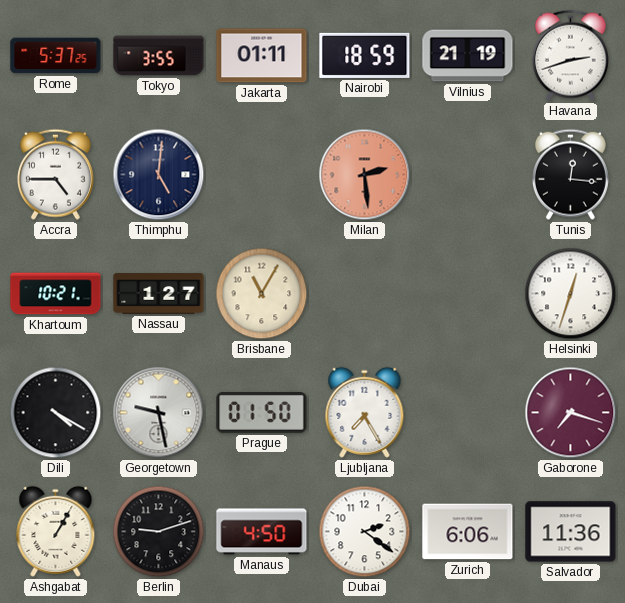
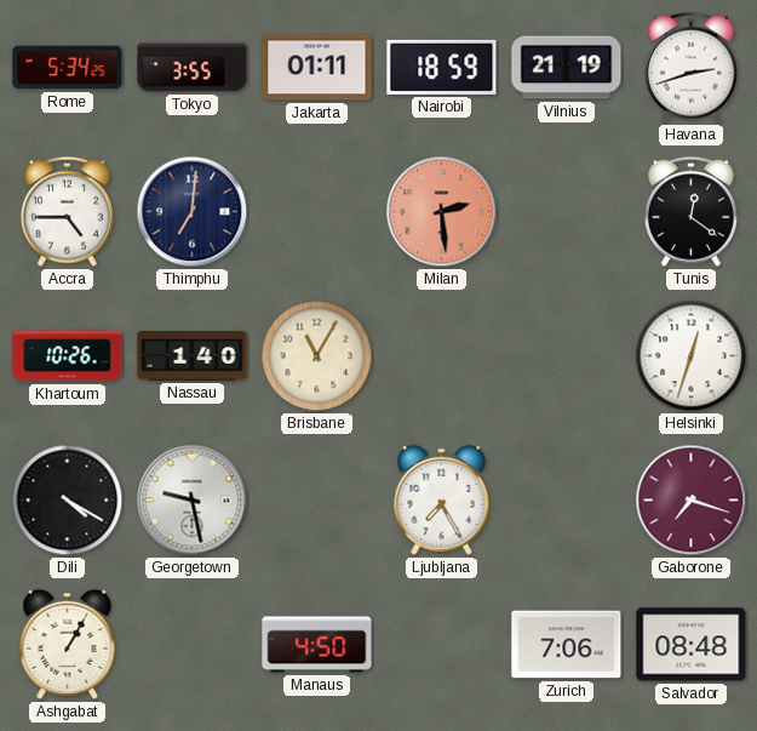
Rome: 5:37 -> 5:34
Thimphu: 5:01 -> 7:01
Tunis: 12:16 -> 12:21
Khartoum: 10:21 -> 10:26
Nassau: 1:27 -> 1:40
Prague: 01:50 -> none
Berlin: 9:12 -> none
Dubai: 2:21 -> none
Zurich: 6:06 -> 7:06
Salvador: 11:36 -> 08:48
